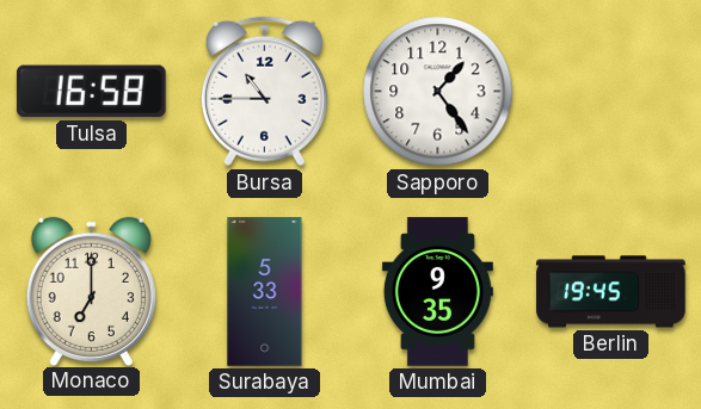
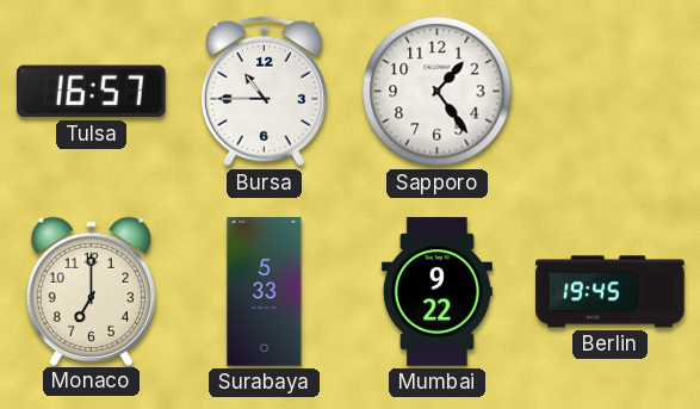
Tulsa: 16:58 -> 16:57
Mumbai: 9:35 -> 9:22
